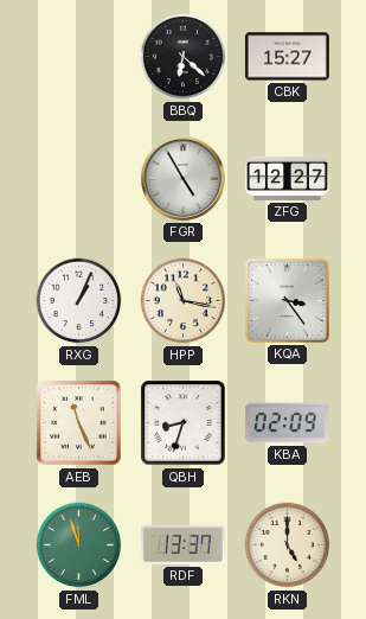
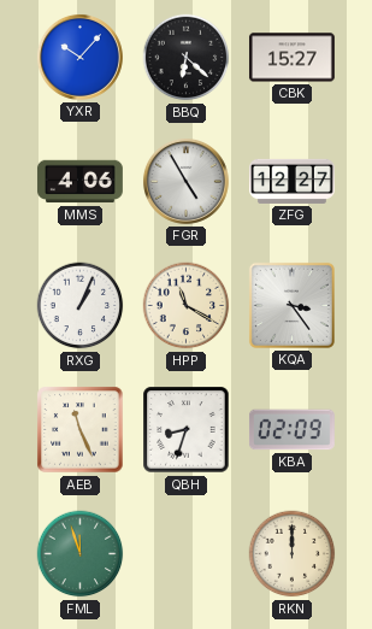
YXR: none -> 10:07
MMS: none -> 4:06
HPP: 11:17 -> 11:20
RDF: 13:37 -> none
RKN: 5:00 -> 12:00
